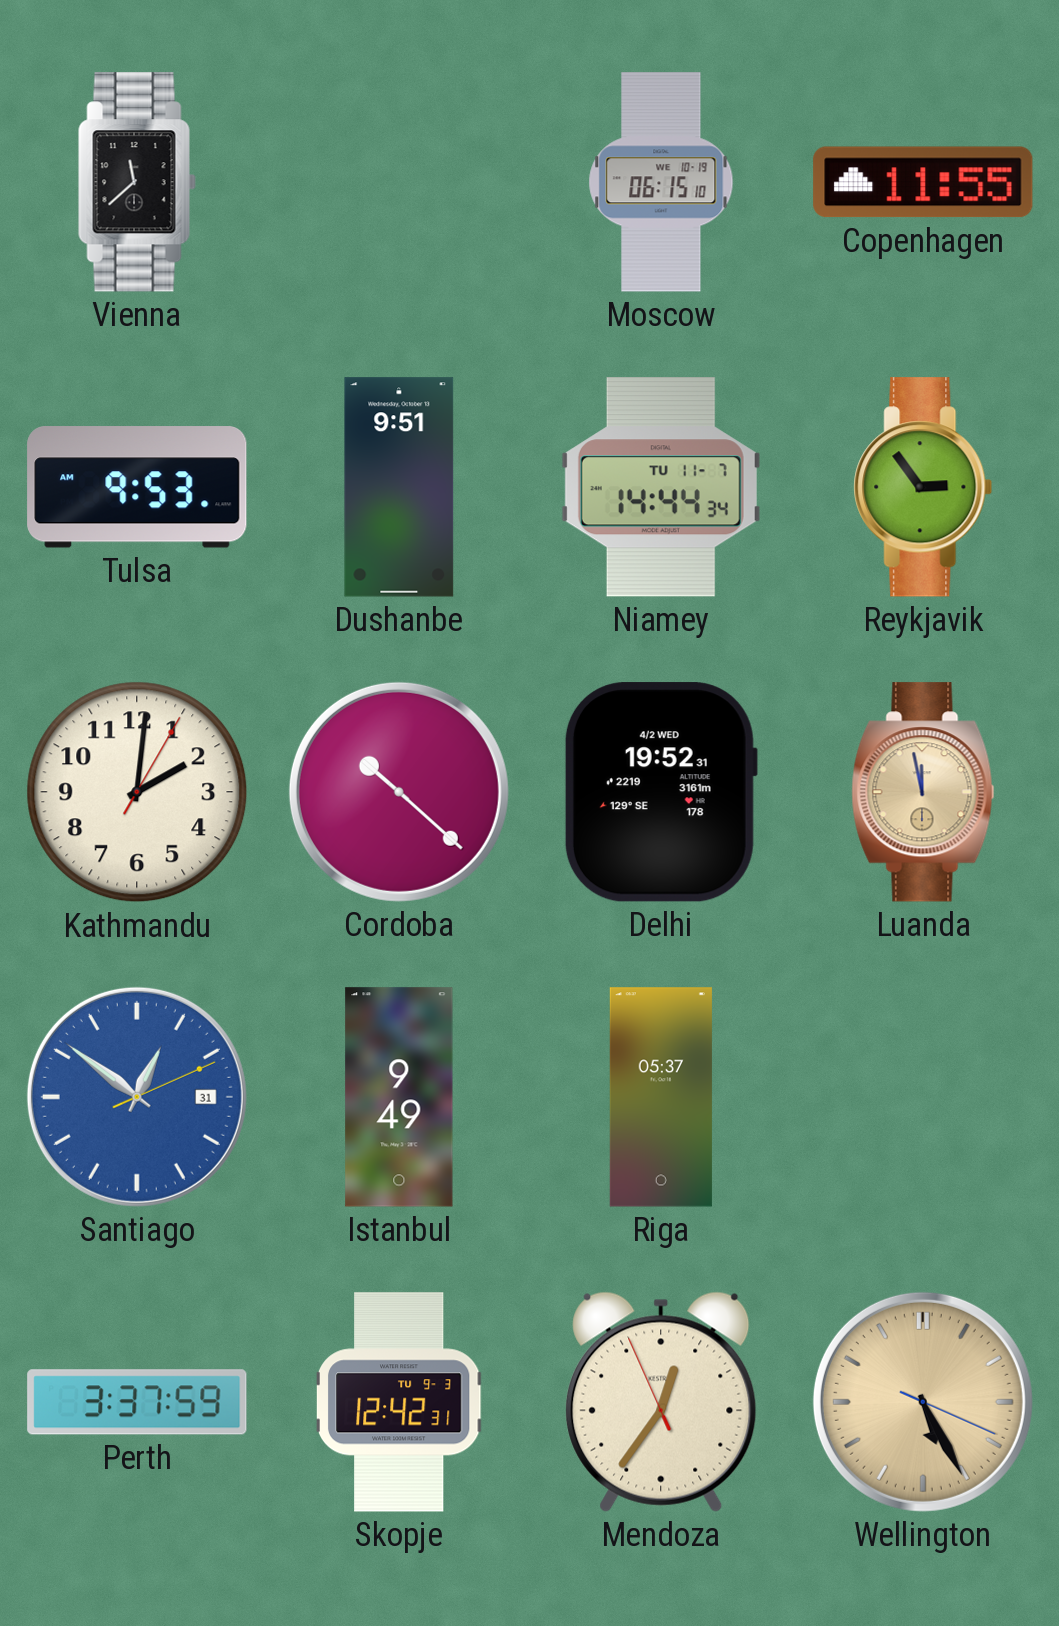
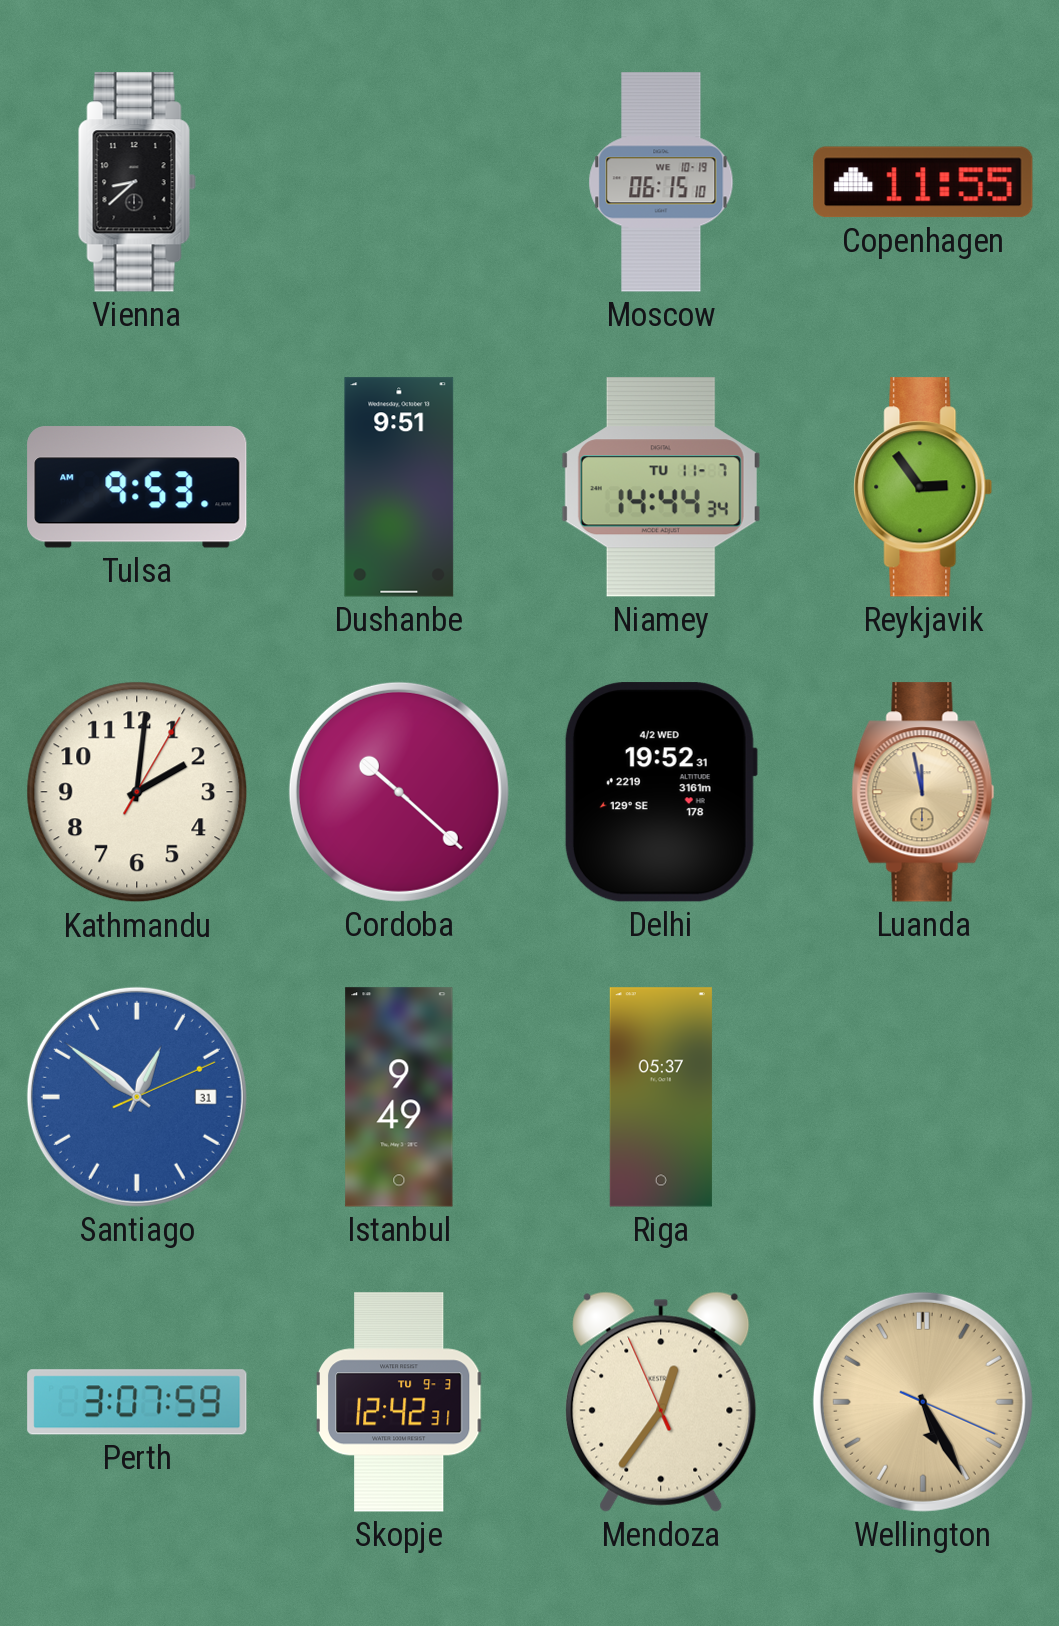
Vienna: 11:38 -> 8:38
Perth: 3:37 -> 3:07
